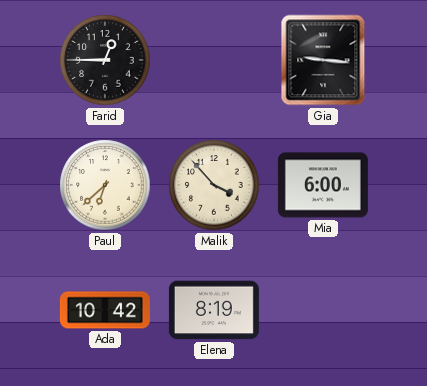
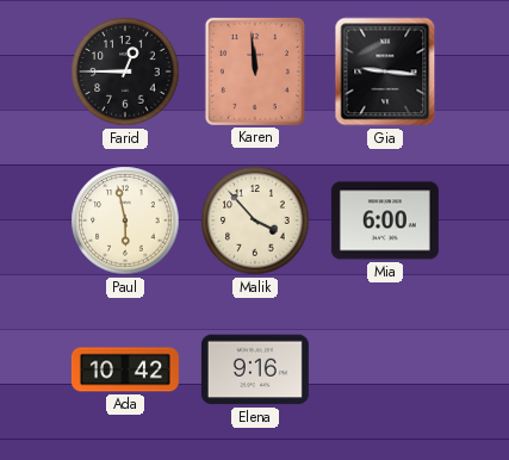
Karen: none -> 11:59
Paul: 6:38 -> 5:58
Elena: 8:19 -> 9:16
